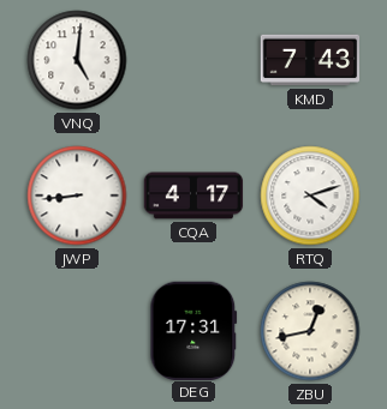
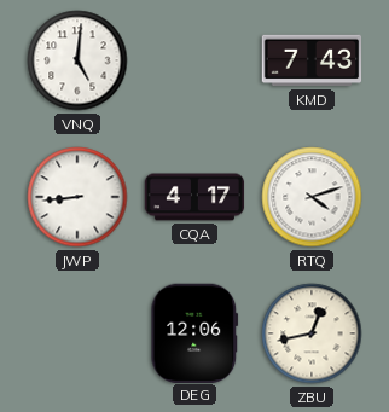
DEG: 17:31 -> 12:06
